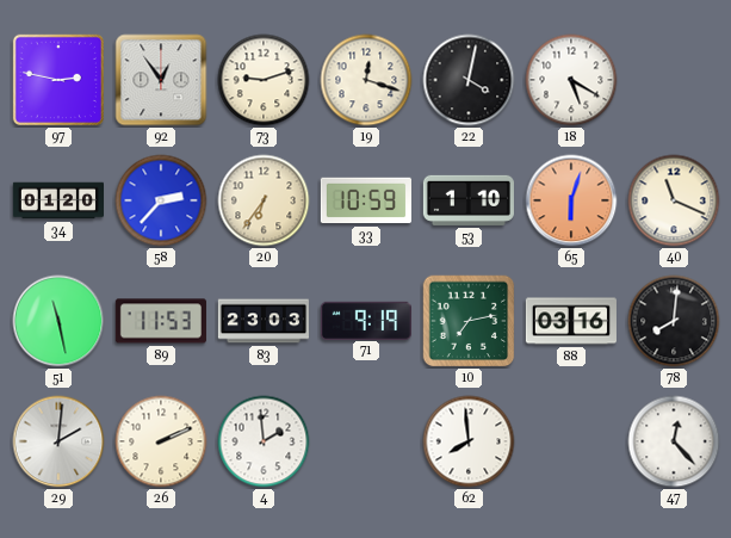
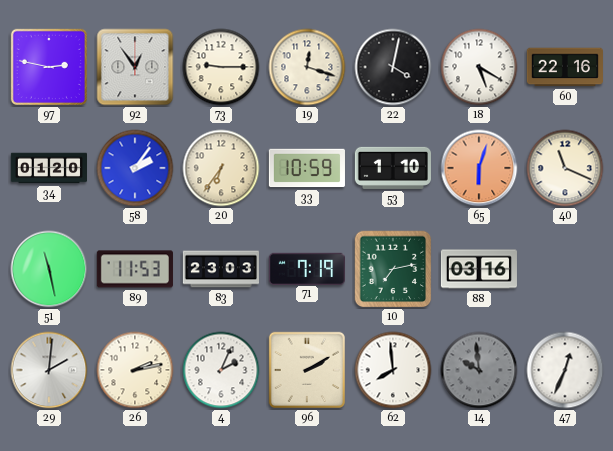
73: 9:12 -> 9:15
60: none -> 22:16
58: 2:37 -> 2:06
71: 9:19 -> 7:19
78: 8:01 -> none
26: 2:11 -> 2:13
4: 1:59 -> 2:04
96: none -> 2:10
14: none -> 9:59
47: 12:23 -> 12:34
